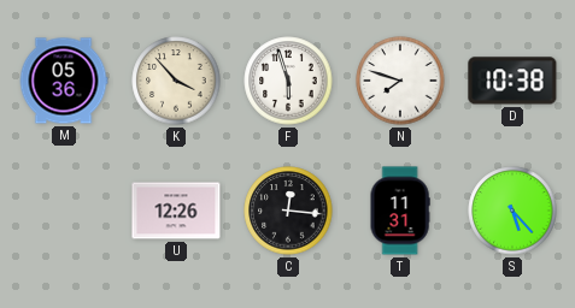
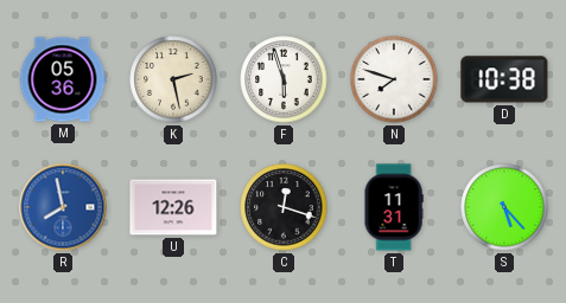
K: 3:53 -> 2:28
R: none -> 7:58
C: 12:16 -> 12:18
